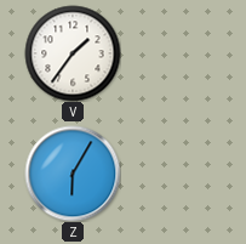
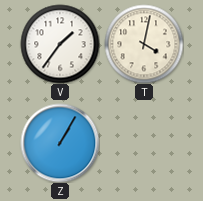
T: none -> 4:02
Z: 6:05 -> 1:05
